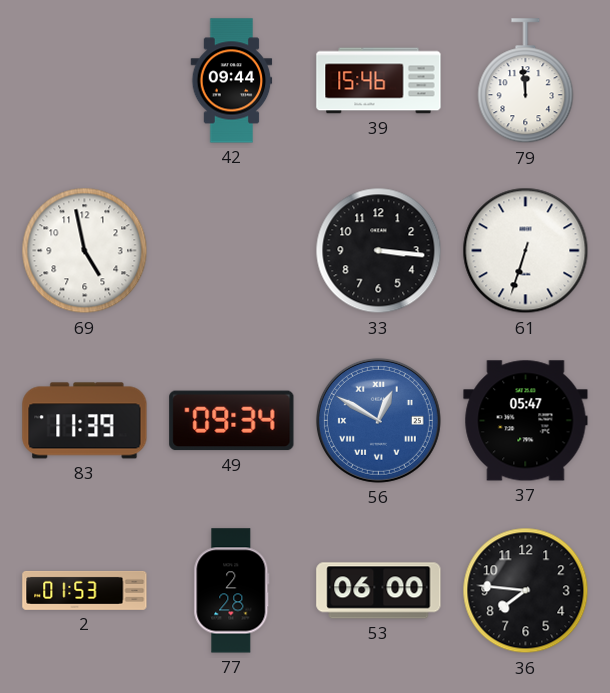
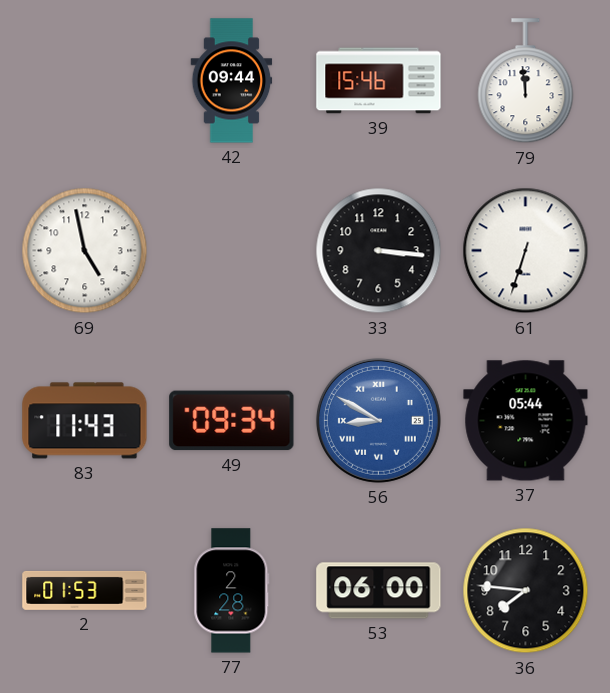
83: 11:39 -> 11:43
56: 12:50 -> 8:50
37: 05:47 -> 05:44
